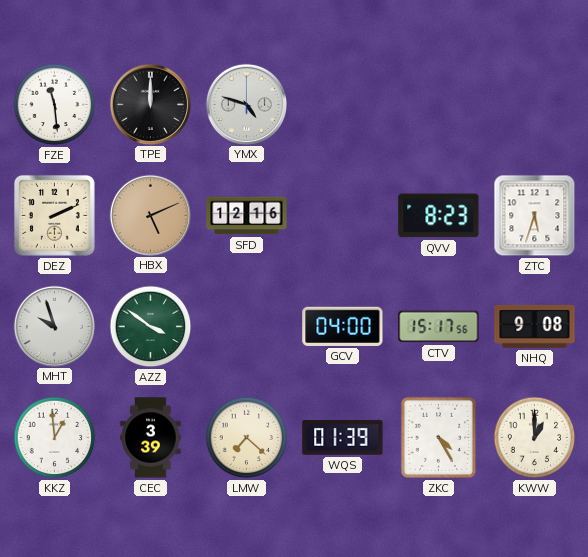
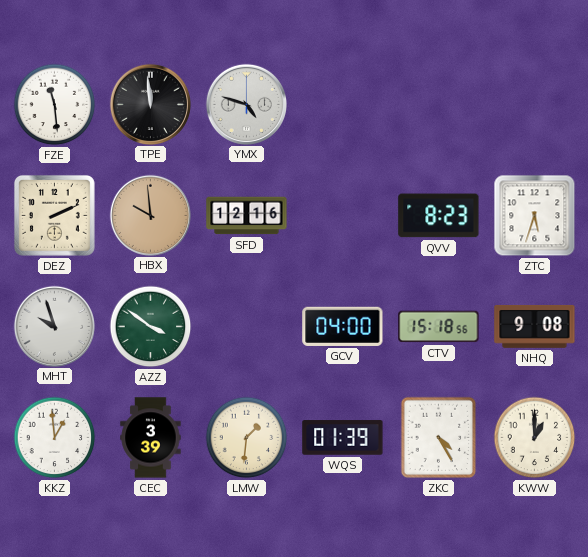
TPE: 12:00 -> 11:59
HBX: 5:11 -> 9:59
CTV: 15:17 -> 15:18
LMW: 7:22 -> 1:31
